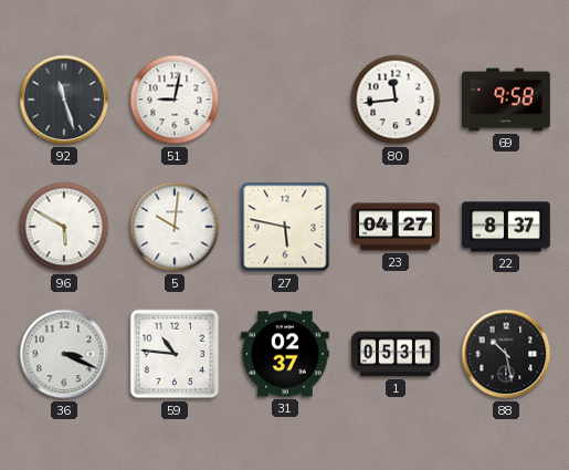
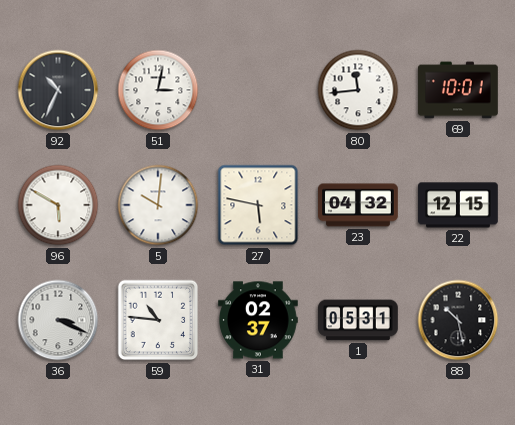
92: 11:27 -> 10:34
51: 9:02 -> 3:02
69: 9:58 -> 10:01
23: 04:27 -> 04:32
22: 8:37 -> 12:15
